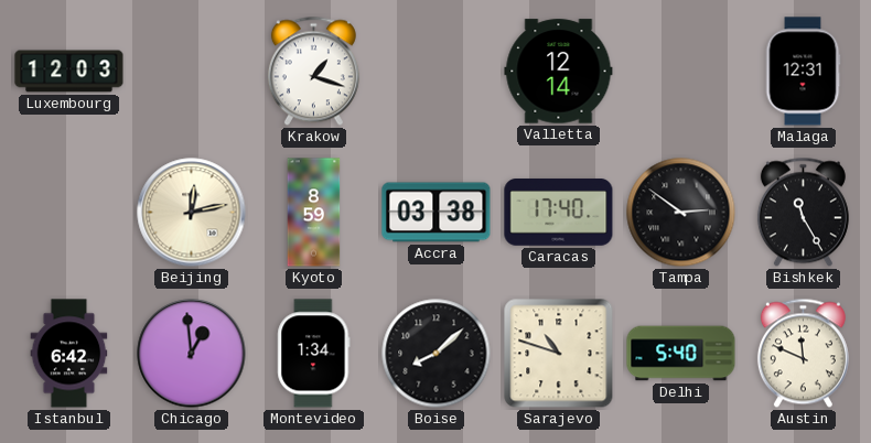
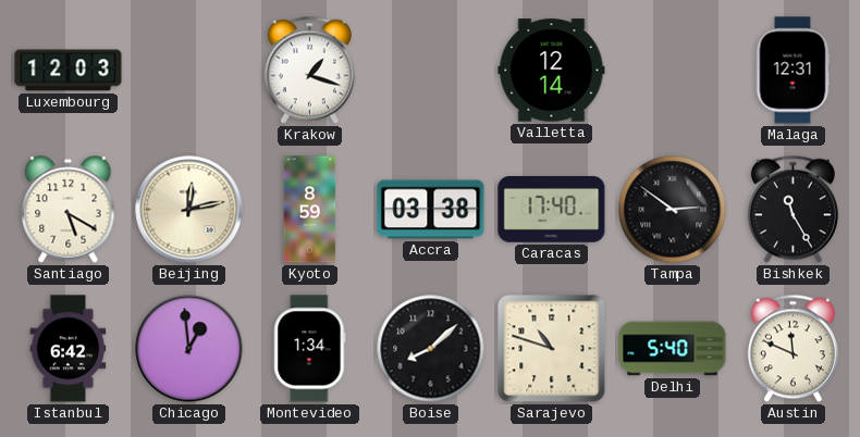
Santiago: none -> 5:20
